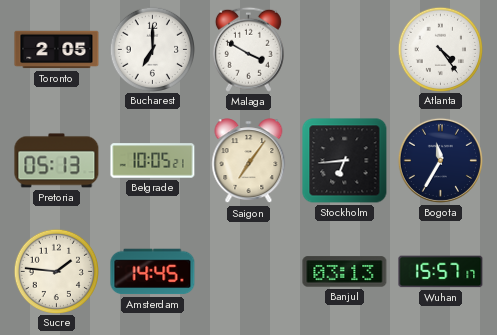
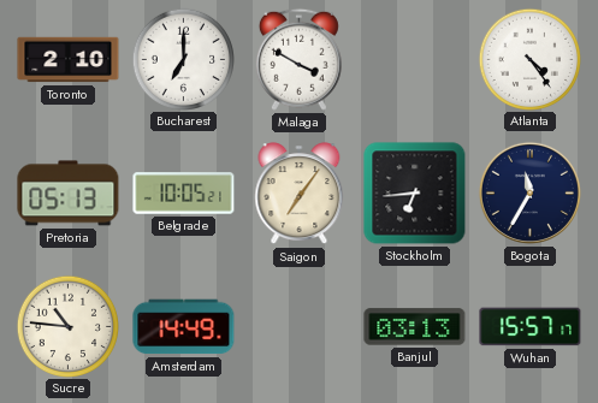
Toronto: 2:05 -> 2:10
Sucre: 1:46 -> 10:46
Amsterdam: 14:45 -> 14:49
